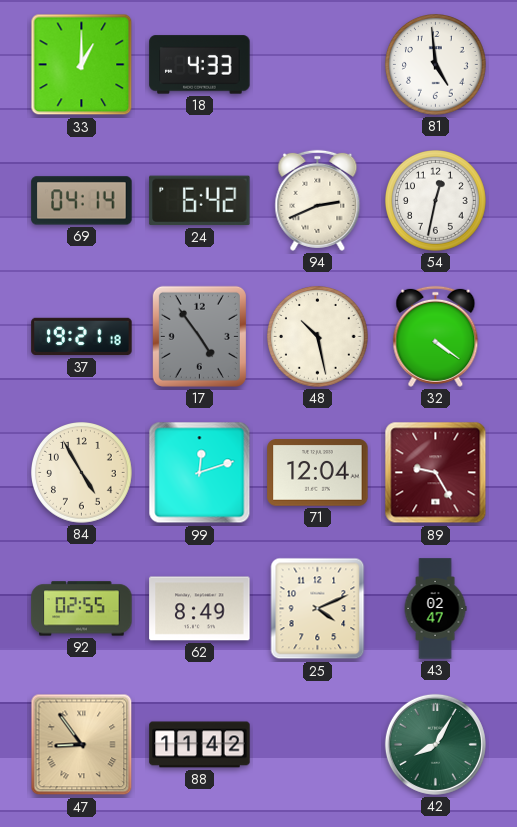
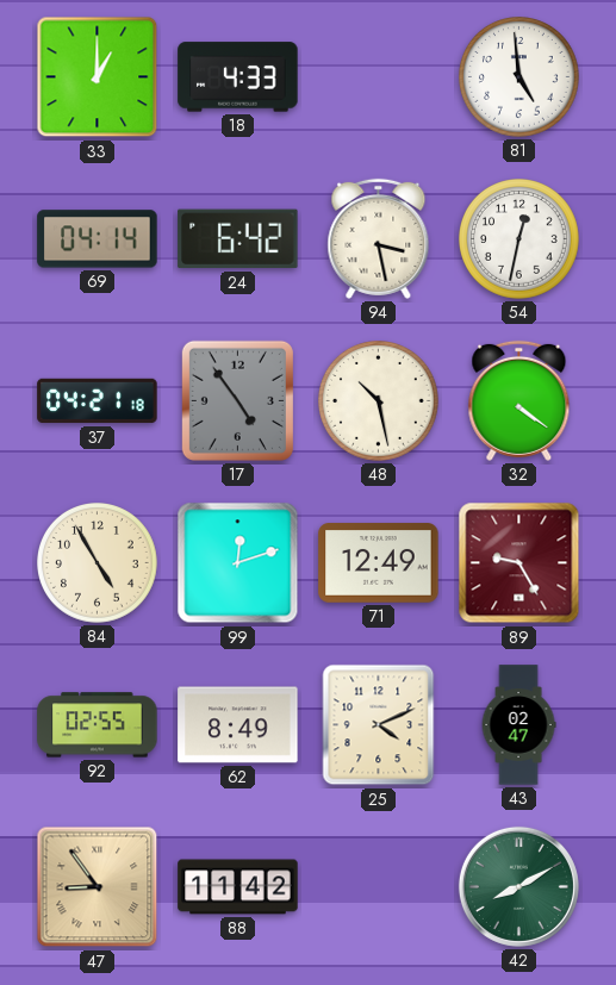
94: 2:41 -> 3:28
37: 19:21 -> 04:21
71: 12:04 -> 12:49
42: 8:05 -> 8:10
